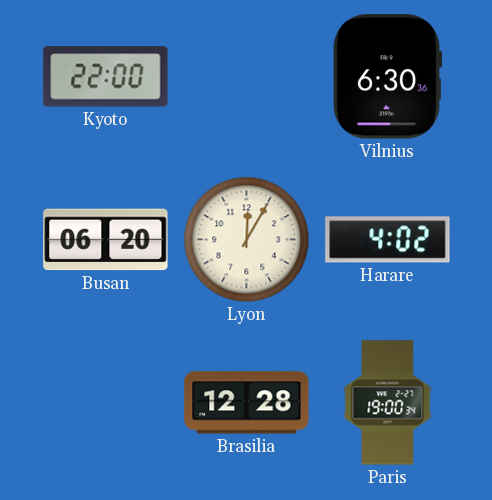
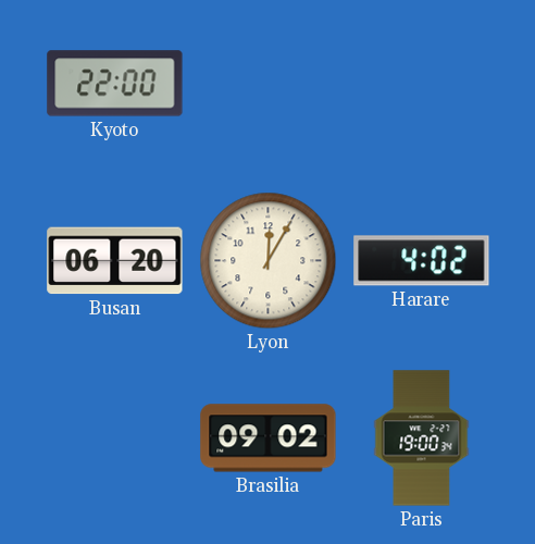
Vilnius: 6:30 -> none
Brasilia: 12:28 -> 09:02
